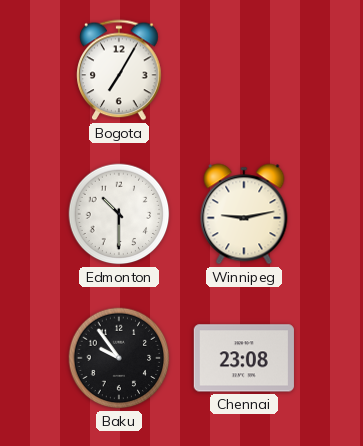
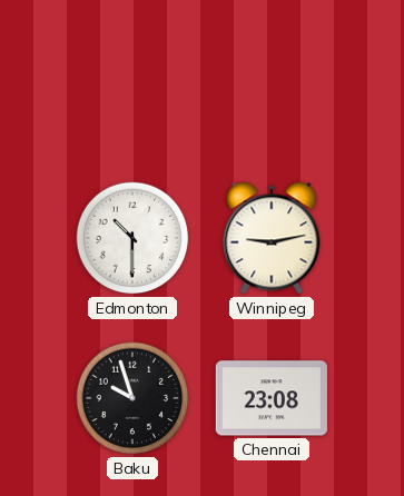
Bogota: 7:05 -> none
Baku: 9:54 -> 9:57
